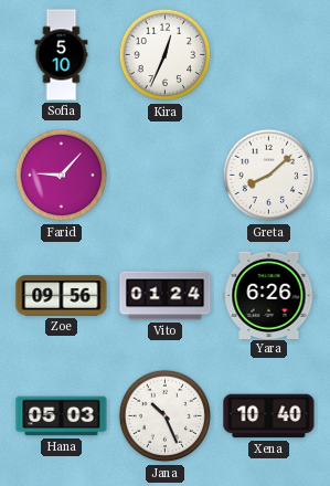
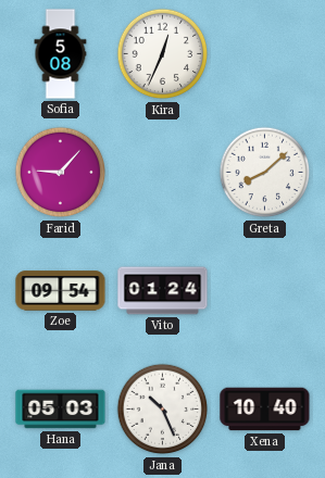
Sofia: 5:10 -> 5:08
Zoe: 09:56 -> 09:54
Yara: 6:26 -> none
